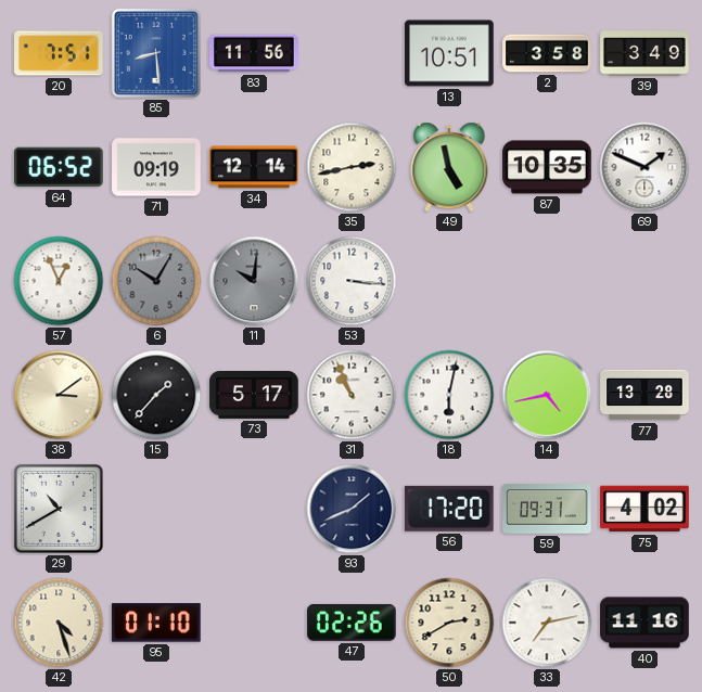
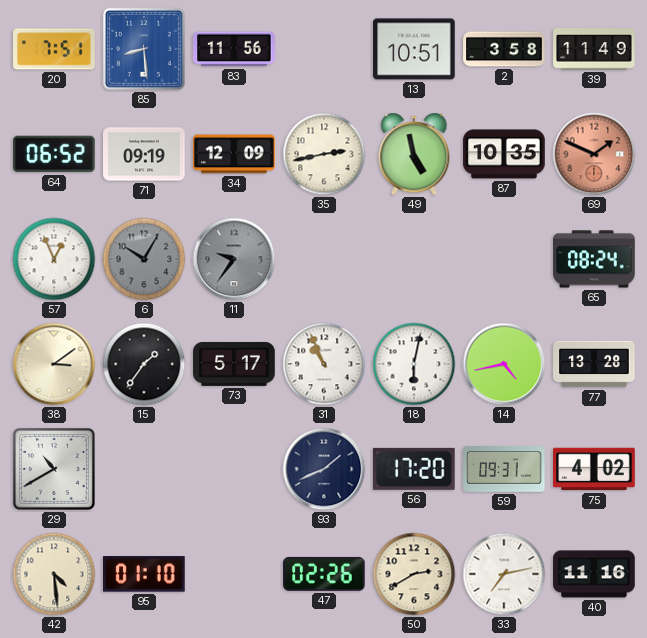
39: 3:49 -> 11:49
34: 12:14 -> 12:09
69 dial: white -> salmon
11: 10:01 -> 9:36
53: 3:16 -> none
65: none -> 08:24
15: 1:37 -> 1:36
42: 4:27 -> 4:29
